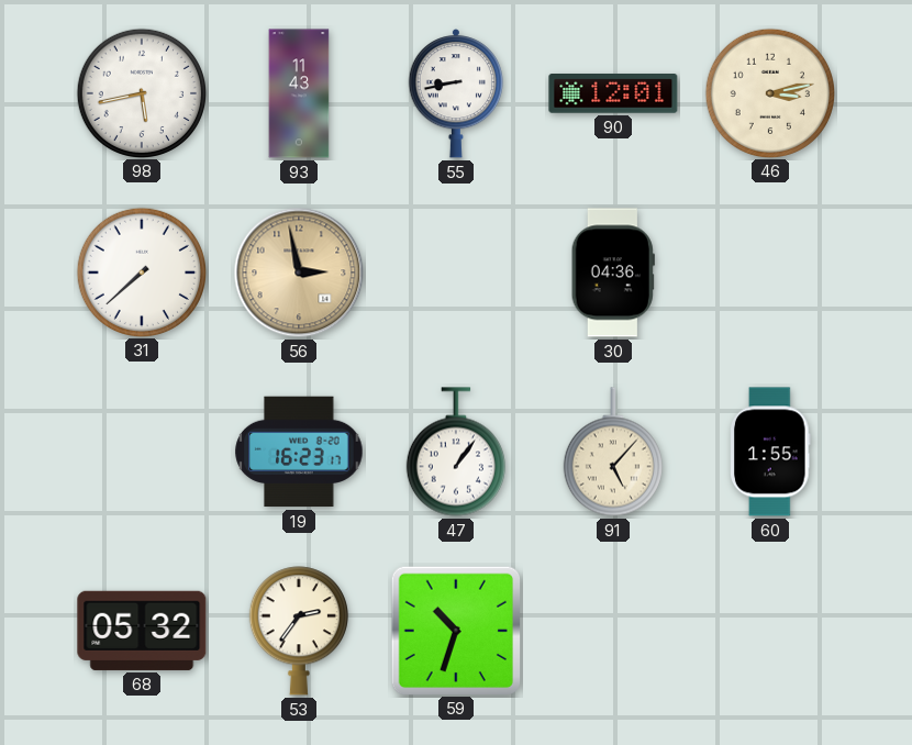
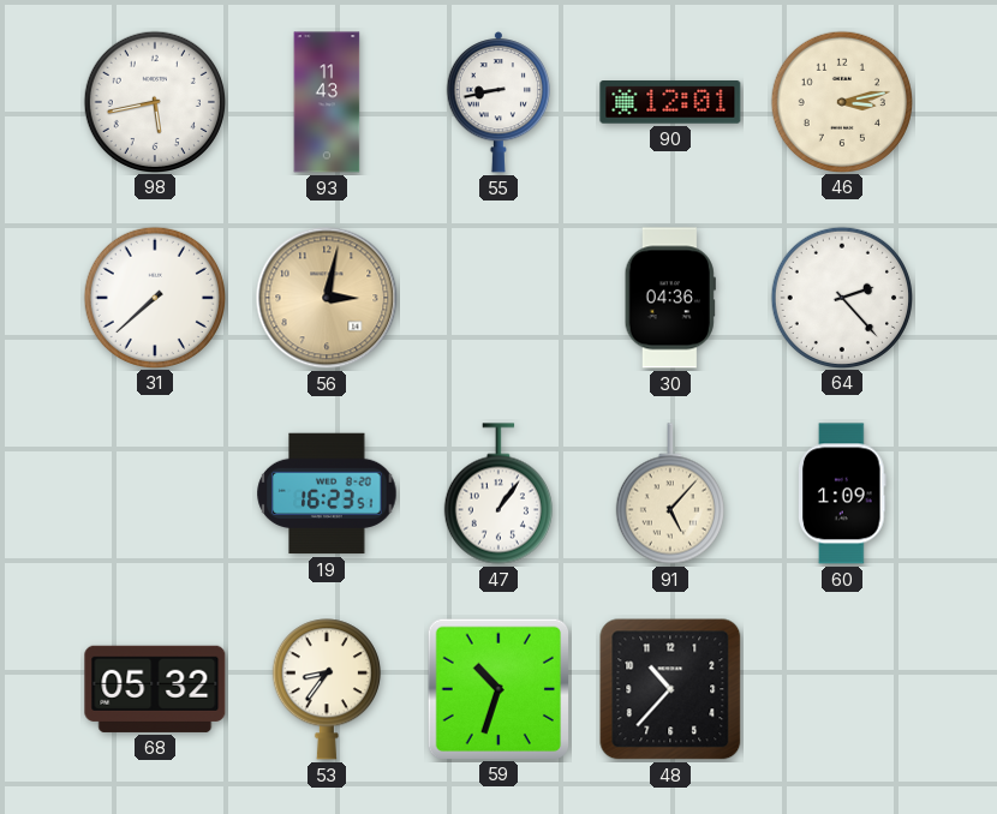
56: 2:58 -> 3:02
64: none -> 2:23
19: 16:23:17 -> 16:23:51
60: 1:55 -> 1:09
53: 2:36 -> 8:36
48: none -> 10:37
